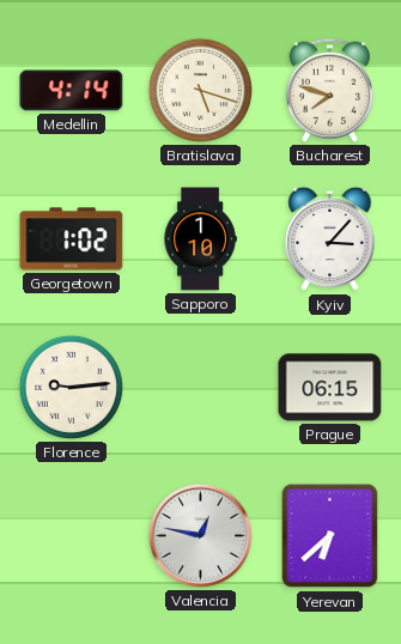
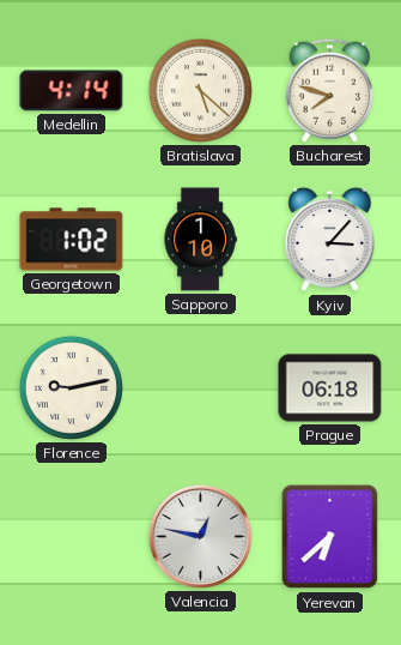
Bratislava: 5:18 -> 5:22
Florence: 9:14 -> 9:13
Prague: 06:15 -> 06:18
